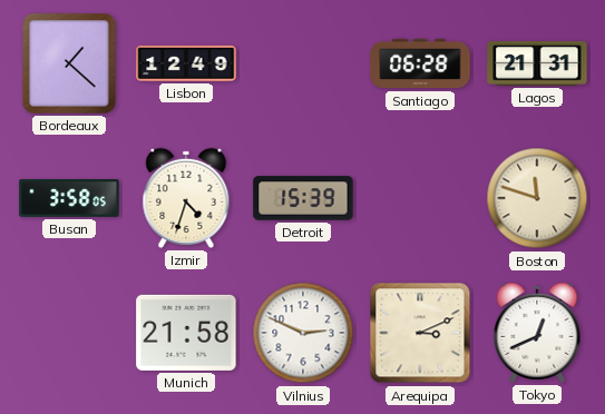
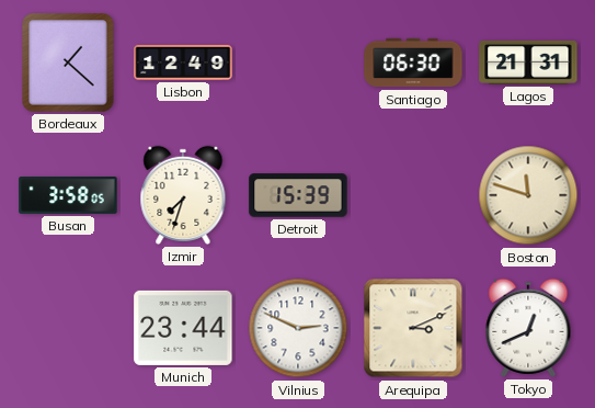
Santiago: 06:28 -> 06:30
Izmir: 4:33 -> 7:33
Munich: 21:58 -> 23:44
